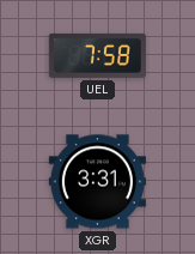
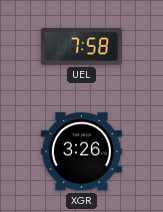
XGR: 3:31 -> 3:26
